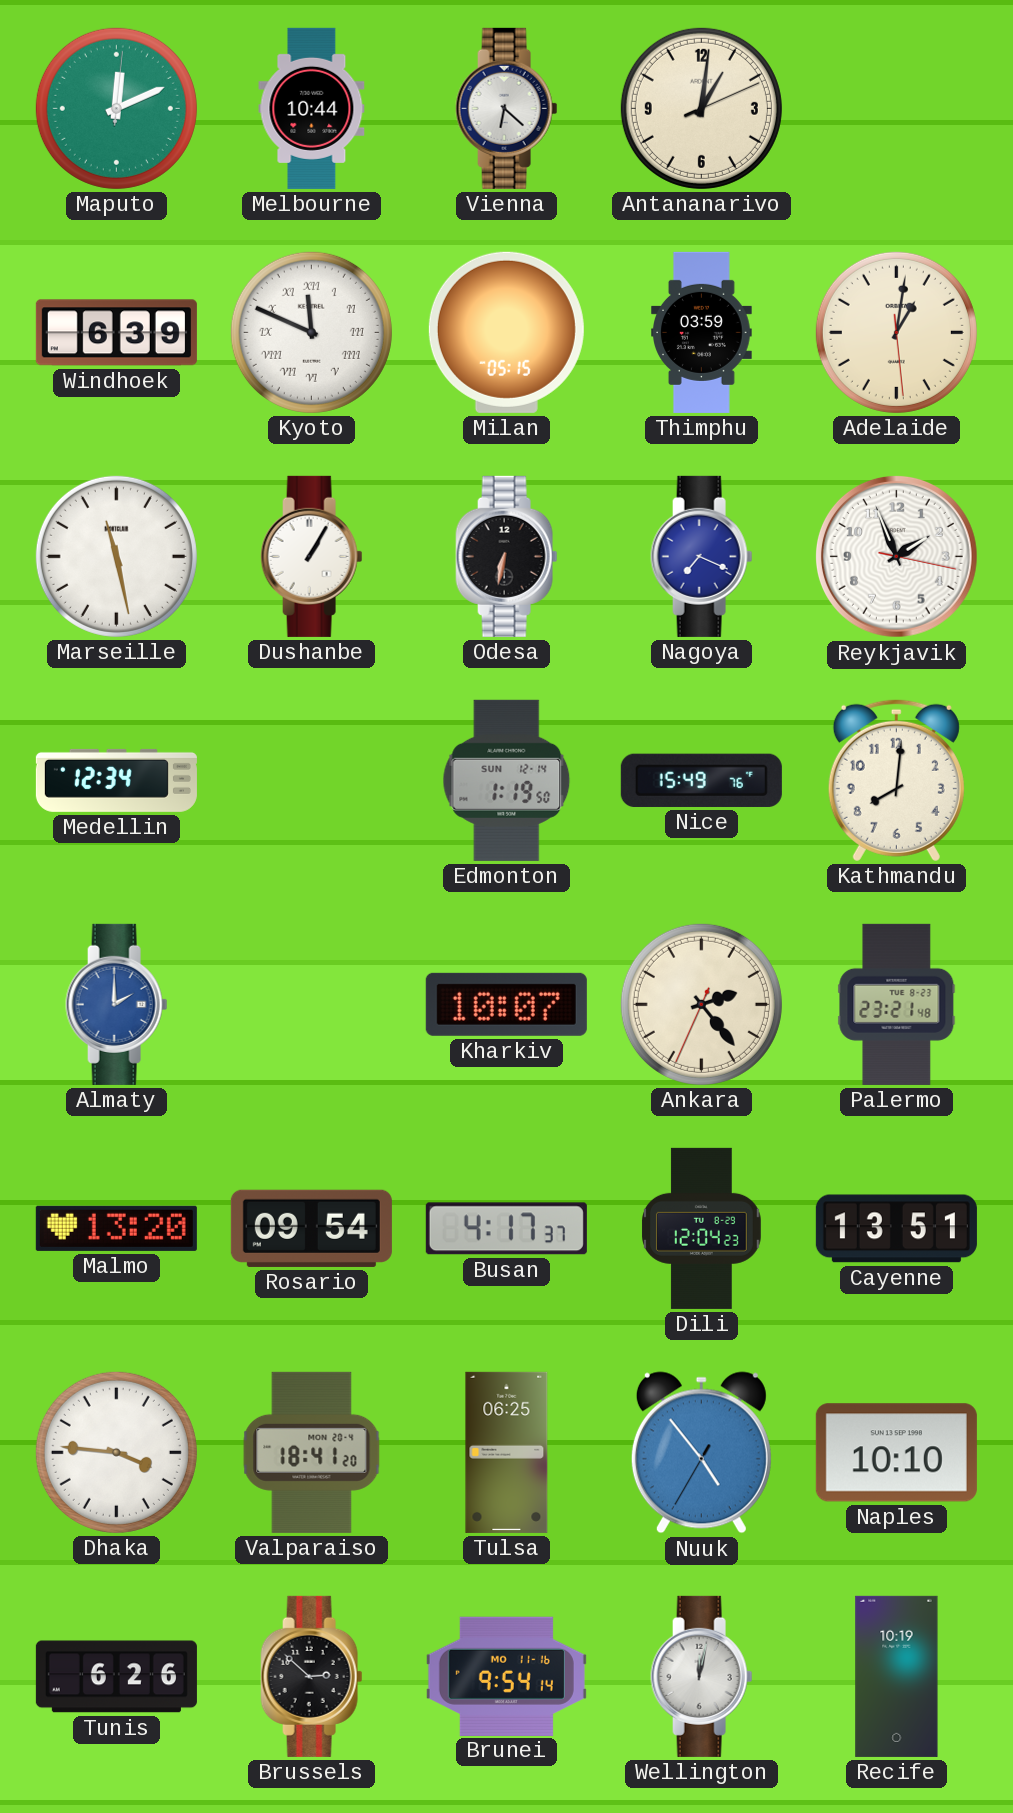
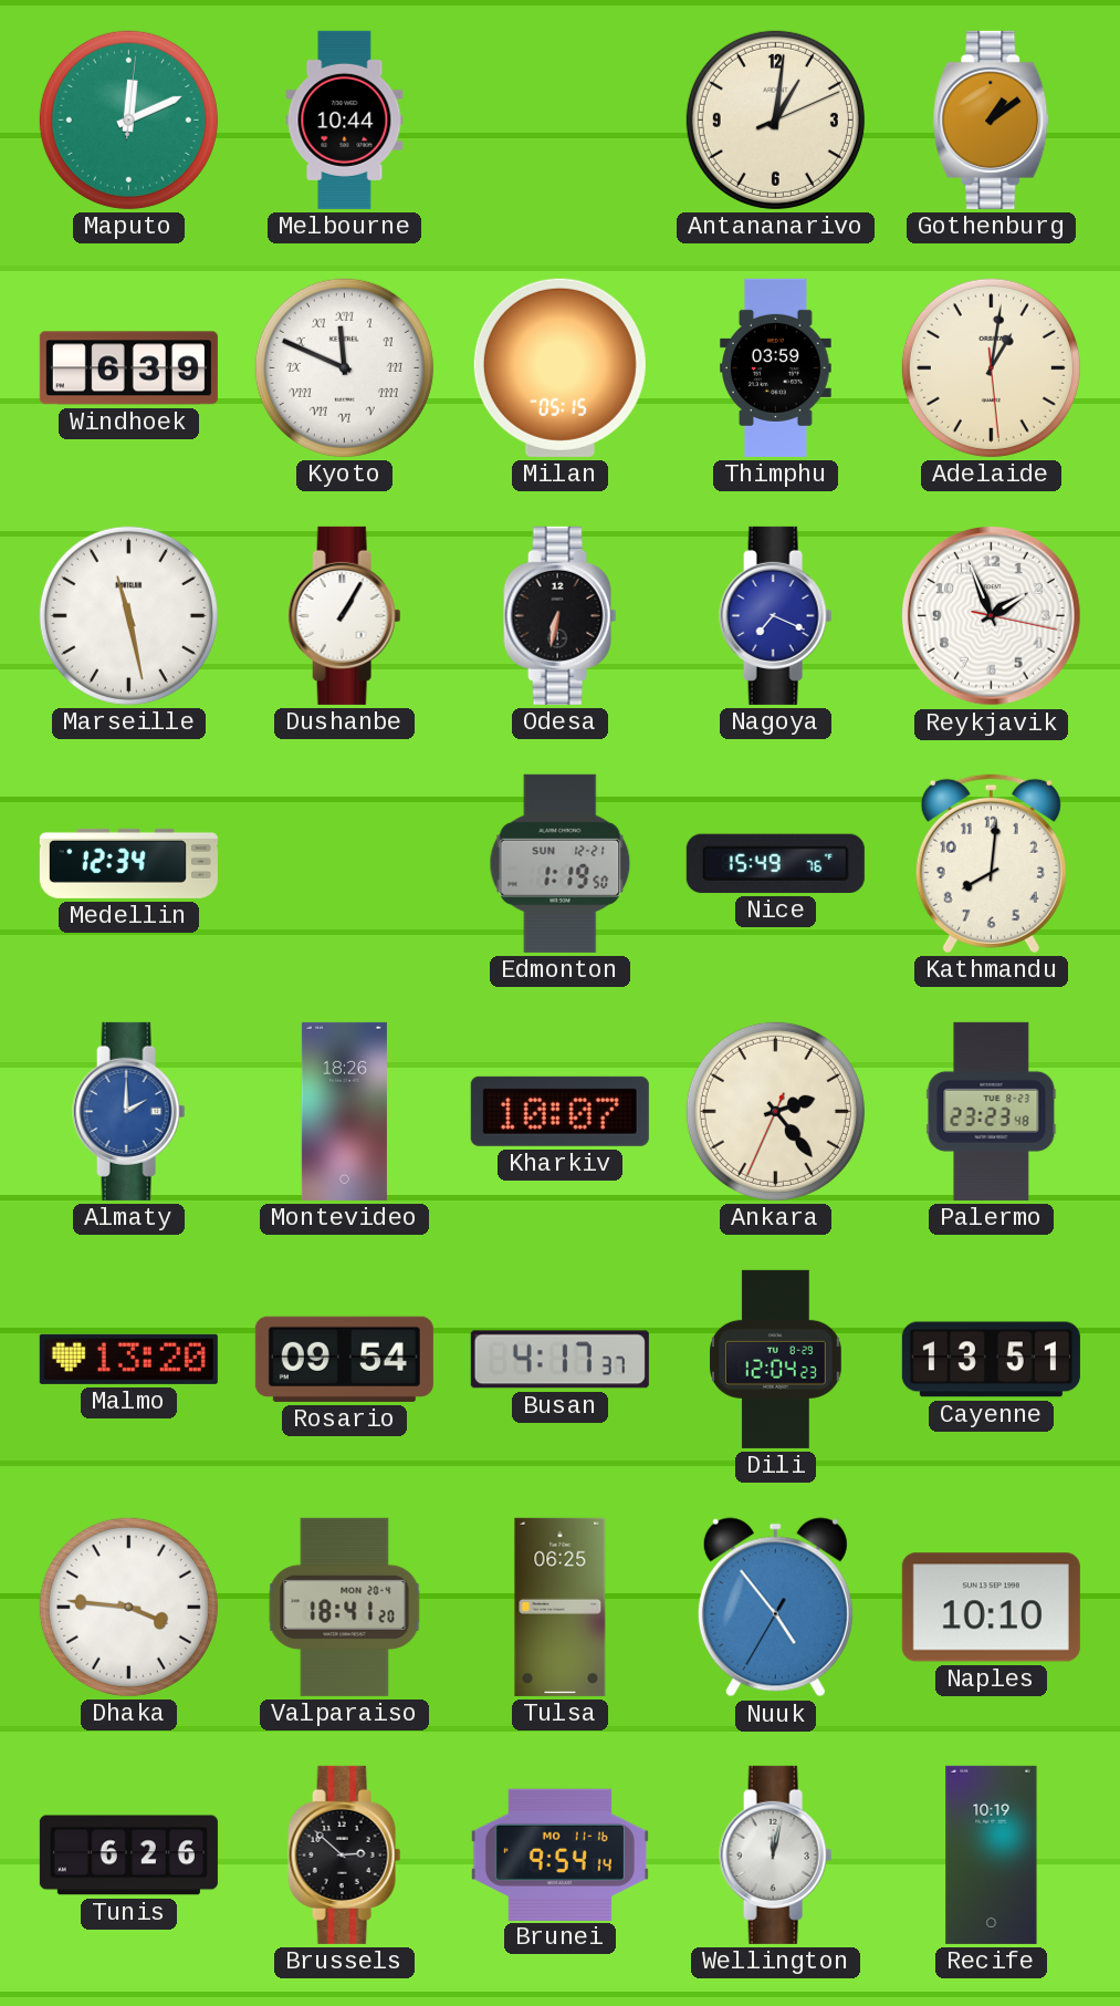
Vienna: 6:22 -> none
Gothenburg: none -> 1:09
Edmonton date: SUN 12-14 -> SUN 12-21
Montevideo: none -> 18:26
Palermo: 23:21 -> 23:23
